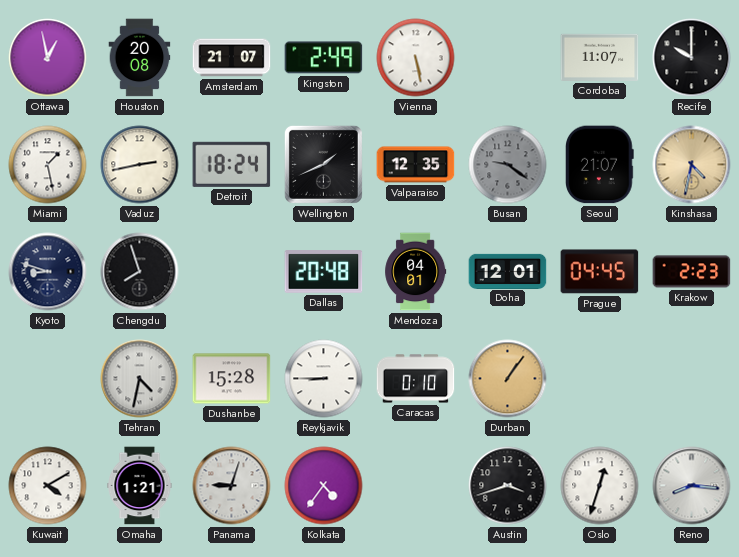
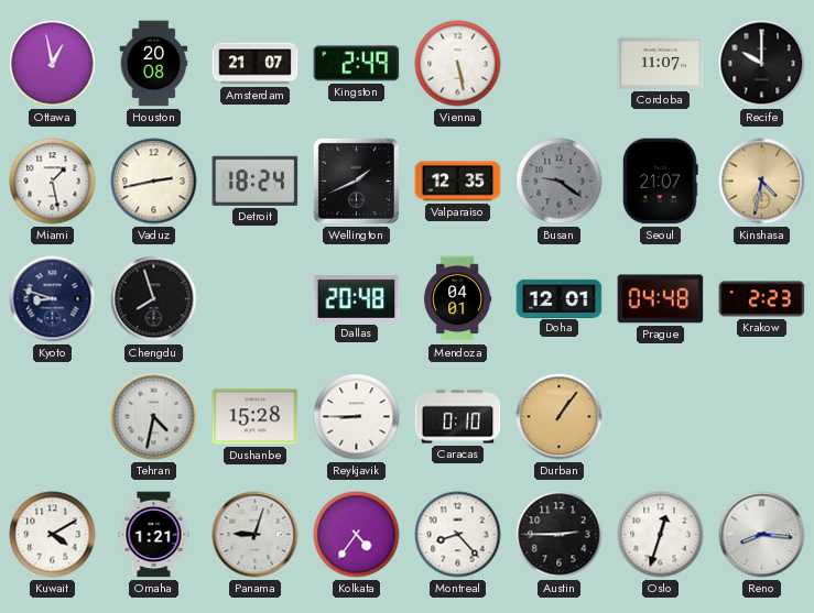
Prague: 04:45 -> 04:48
Montreal: none -> 8:23
Austin: 3:42 -> 2:45
